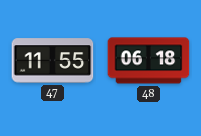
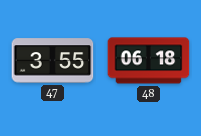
47: 11:55 -> 3:55
